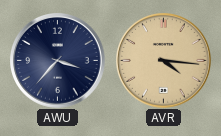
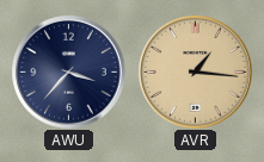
AVR: 4:16 -> 1:16
